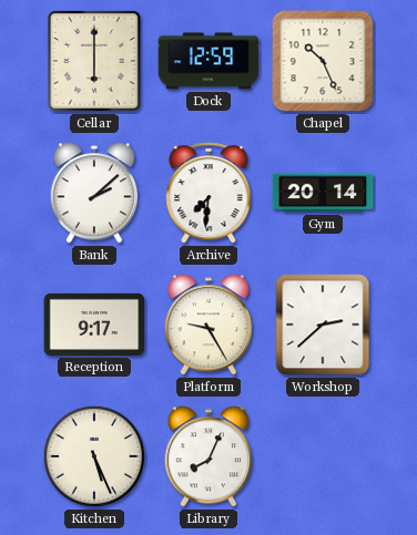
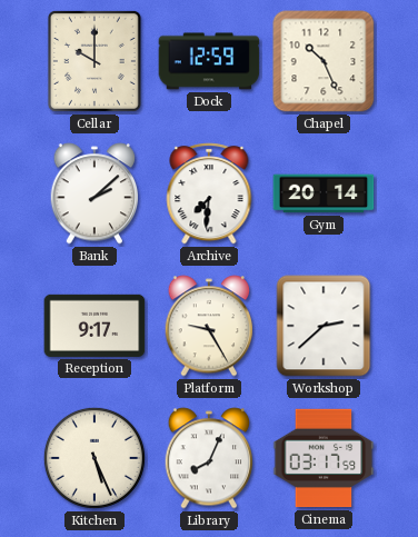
Cellar: 6:00 -> 10:00
Cinema: none -> 03:17
